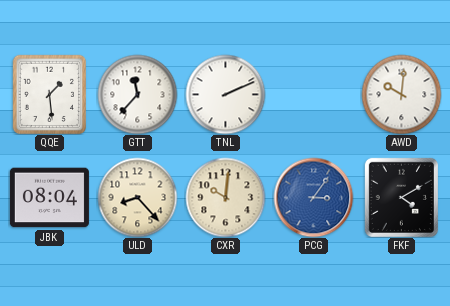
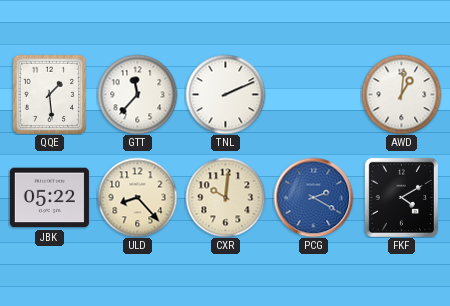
AWD: 10:01 -> 1:01
JBK: 08:04 -> 05:22
PCG: 3:06 -> 2:20
